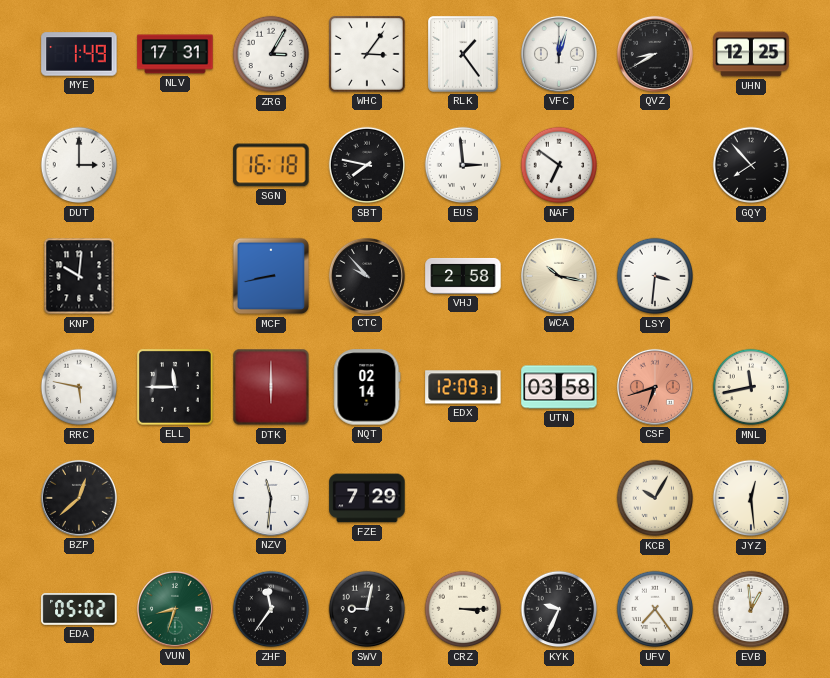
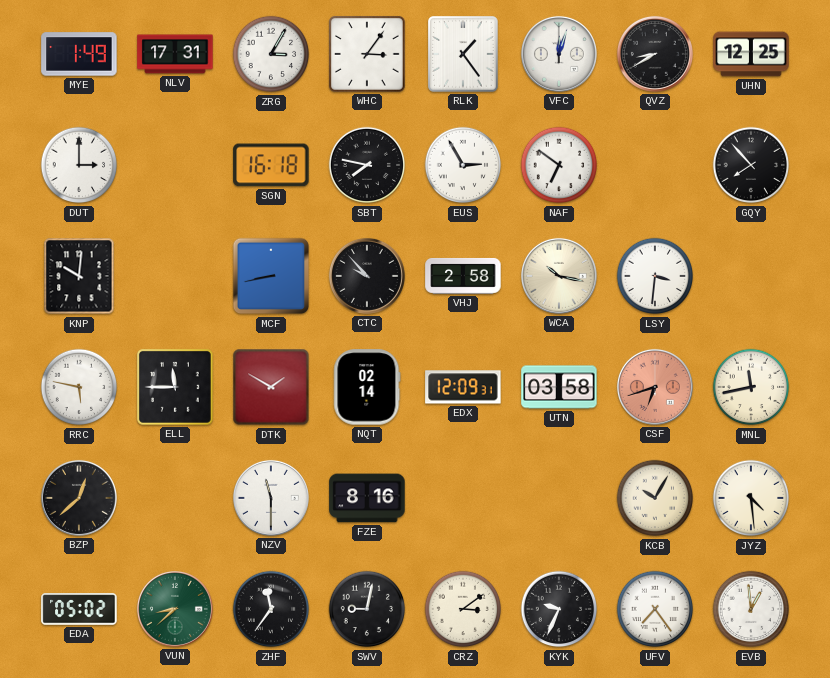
EUS: 2:59 -> 2:55
DTK: 6:00 -> 1:50
NZV: 11:31 -> 11:30
FZE: 7:29 -> 8:16
JYZ: 12:29 -> 4:29
VUN: 8:33 -> 8:38
CRZ: 3:15 -> 3:09
